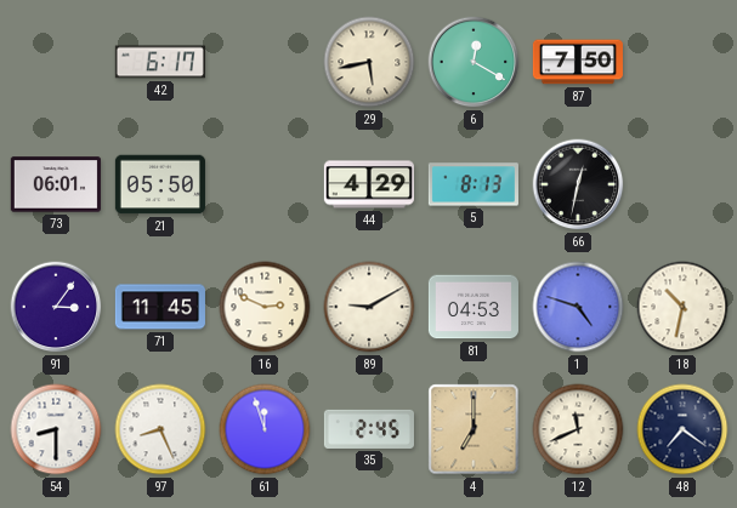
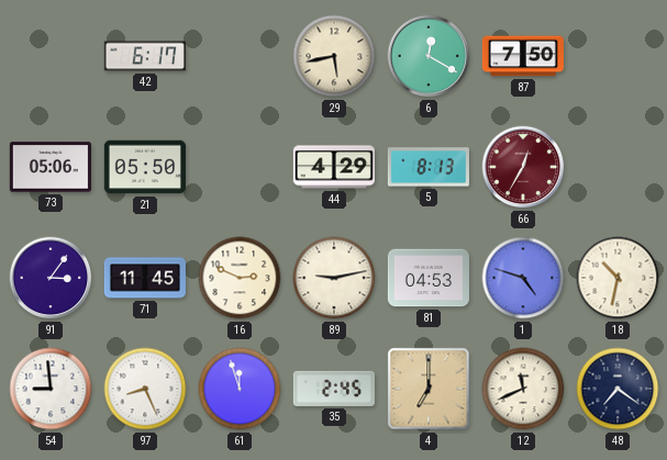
73: 06:01 -> 05:06
66: 12:32 -> 12:35
66 dial: black -> burgundy
89: 9:10 -> 9:13
54: 8:30 -> 8:59
